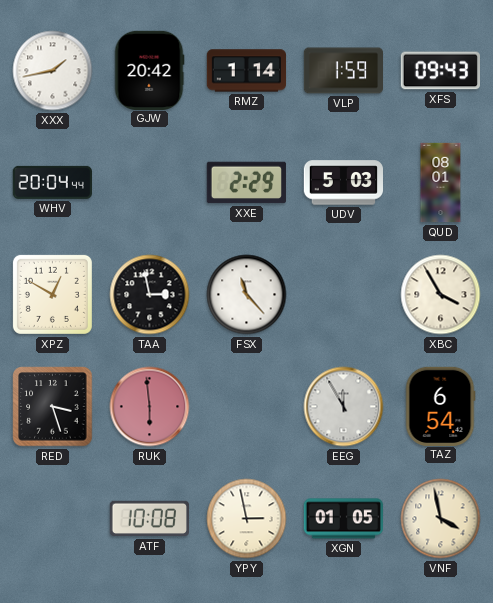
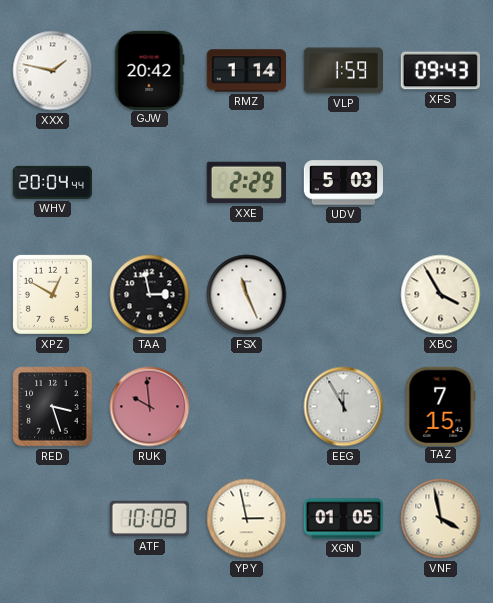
XXX: 1:43 -> 1:47
QUD: 08:01 -> none
FSX: 11:23 -> 11:26
RUK: 5:59 -> 9:59
TAZ: 6:54 -> 7:15
